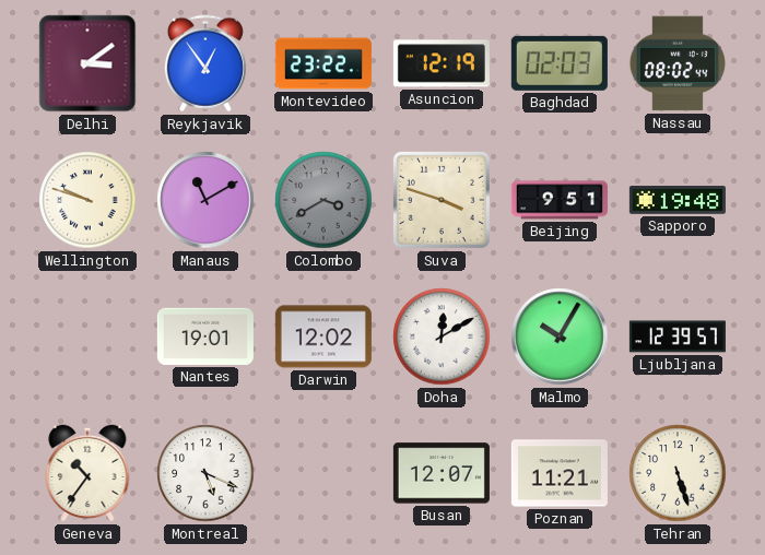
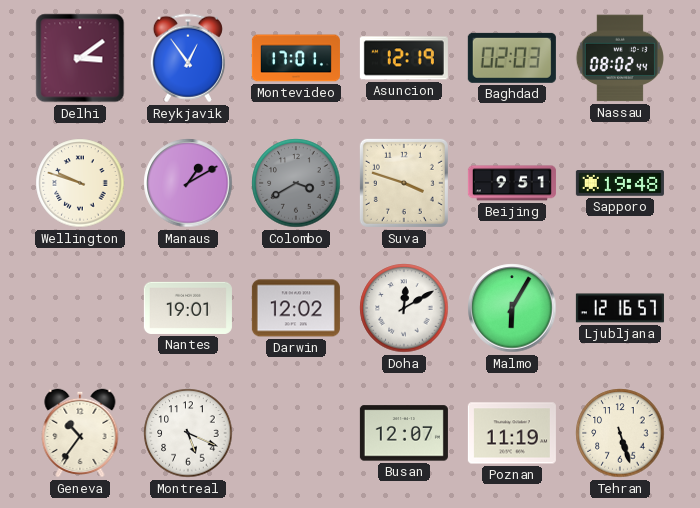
Montevideo: 23:22 -> 17:01
Manaus: 11:10 -> 1:10
Malmo: 10:05 -> 6:05
Ljubljana: 12:39 -> 12:16
Poznan: 11:21 -> 11:19
